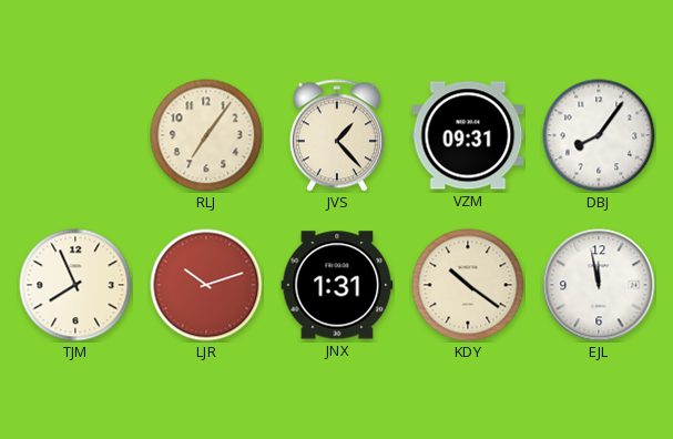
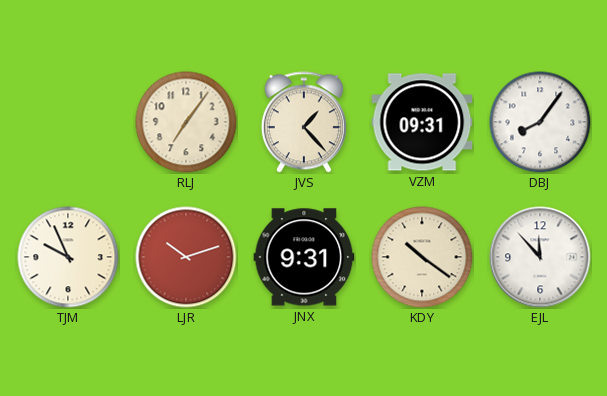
TJM: 7:56 -> 9:56
JNX: 1:31 -> 9:31
EJL: 11:58 -> 11:53
